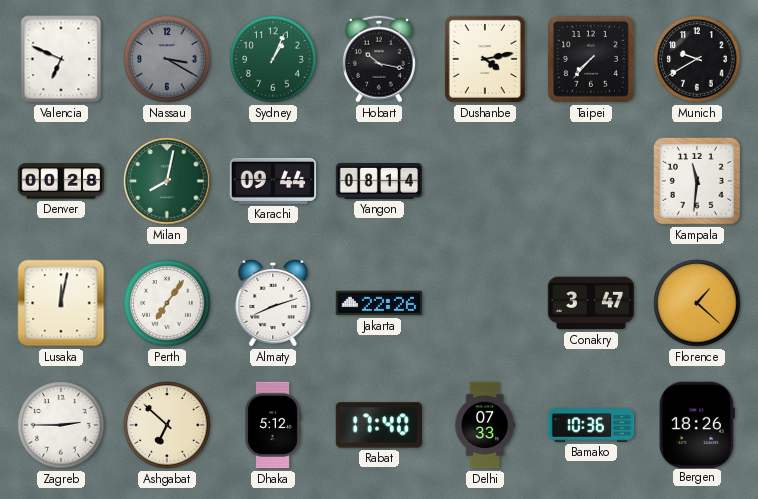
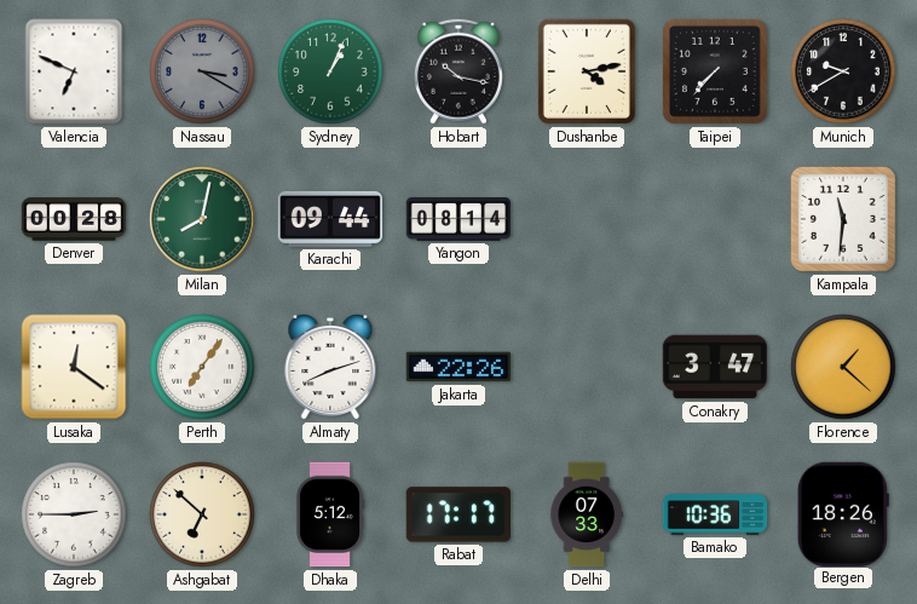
Lusaka: 12:02 -> 12:21
Rabat: 17:40 -> 17:17
